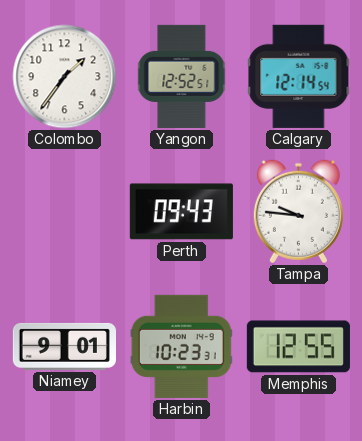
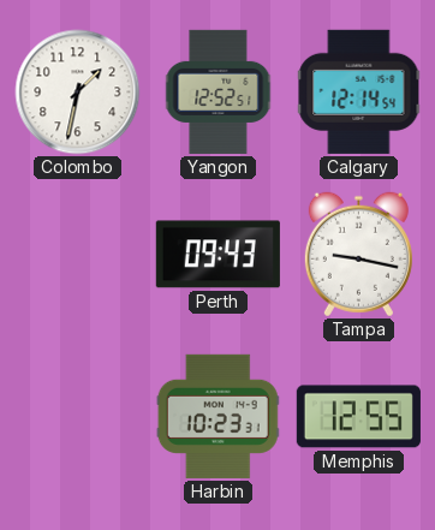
Colombo: 1:36 -> 1:32
Tampa: 9:46 -> 9:17
Niamey: 9:01 -> none
